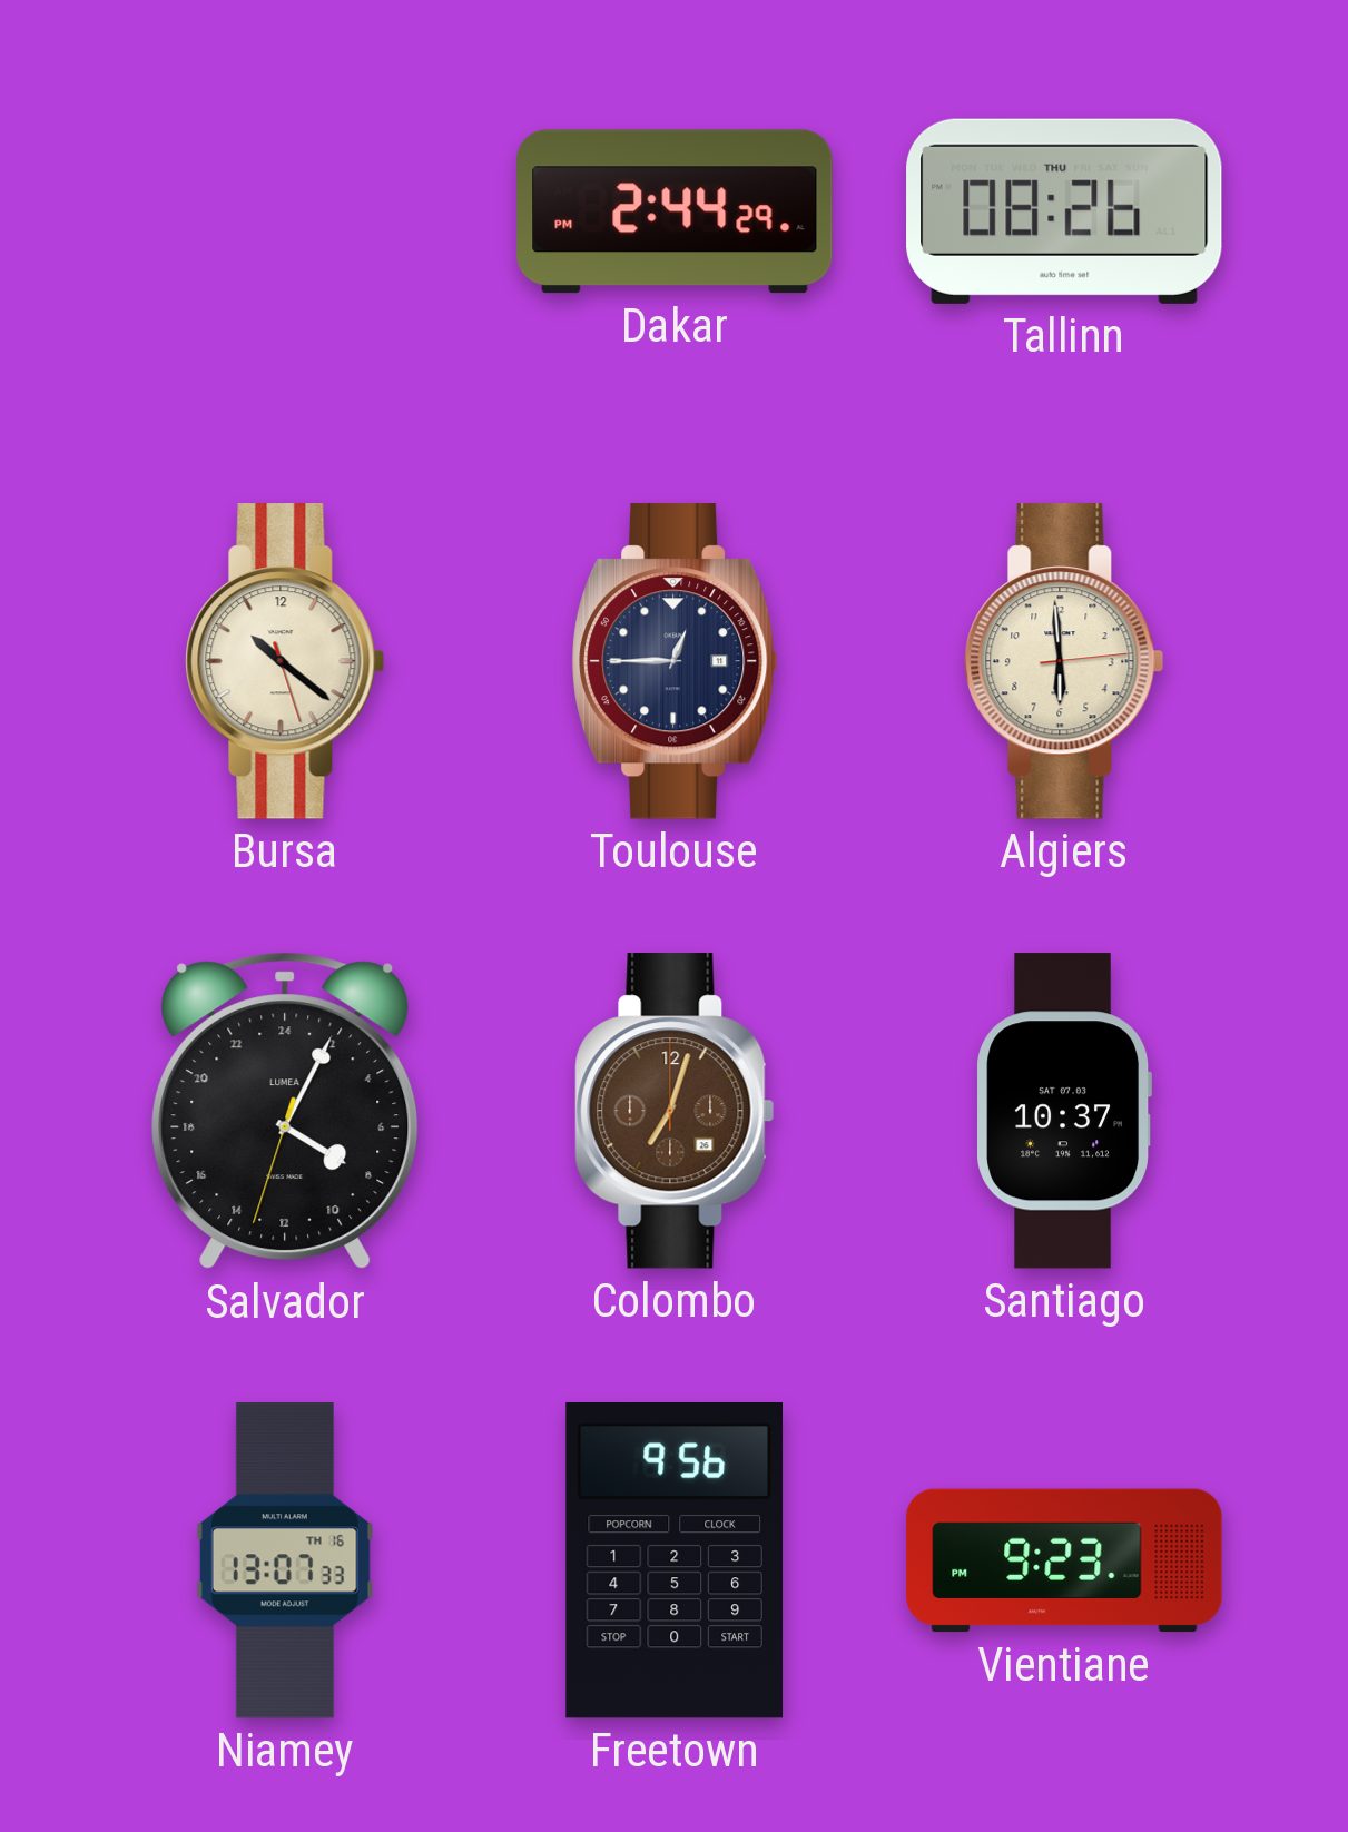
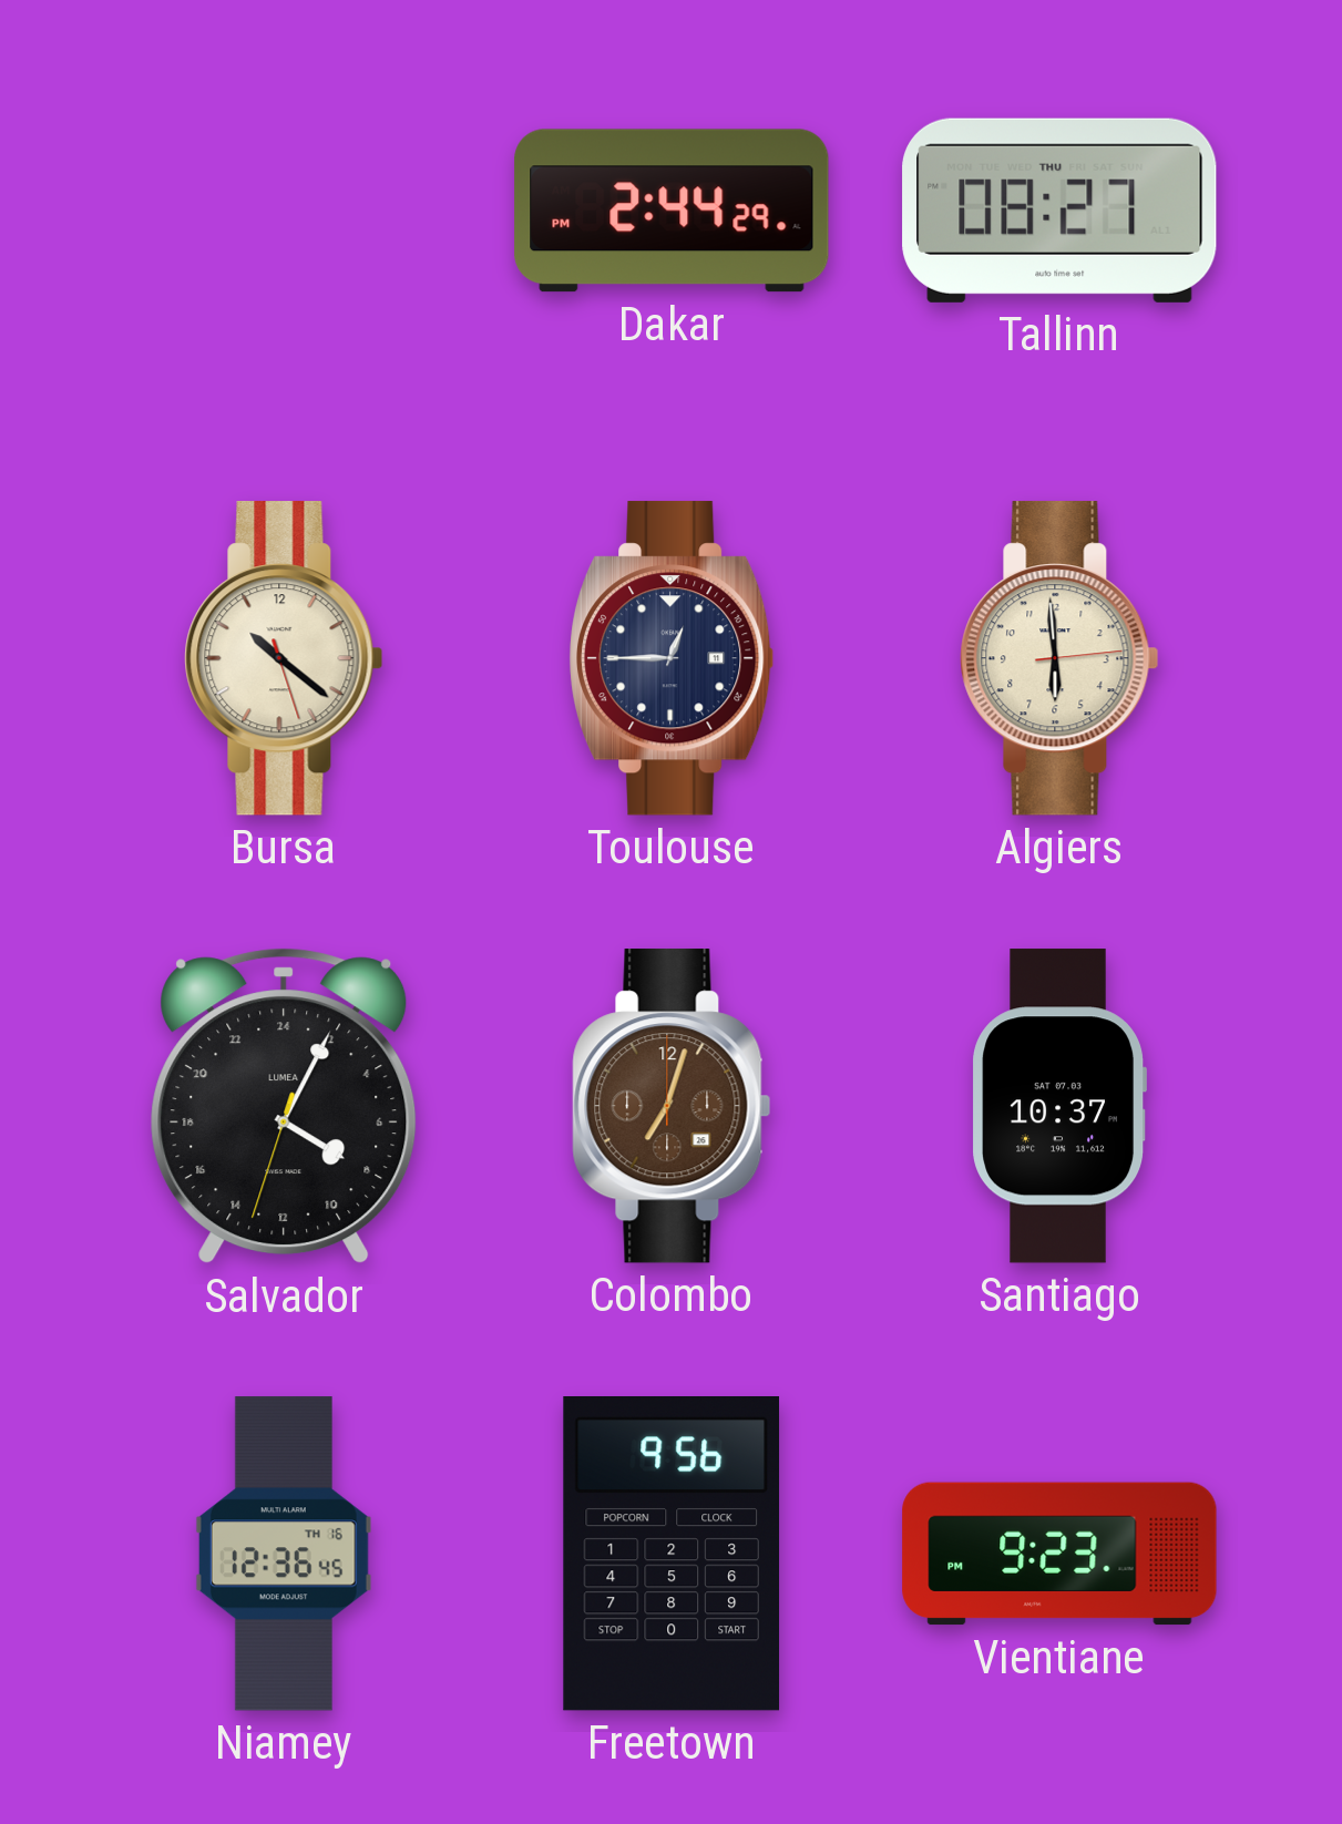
Tallinn: 08:26 -> 08:27
Niamey: 13:07 -> 12:36
